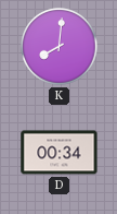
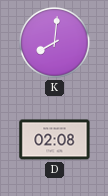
D: 00:34 -> 02:08
